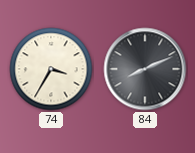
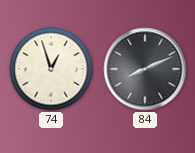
74: 3:35 -> 12:57
